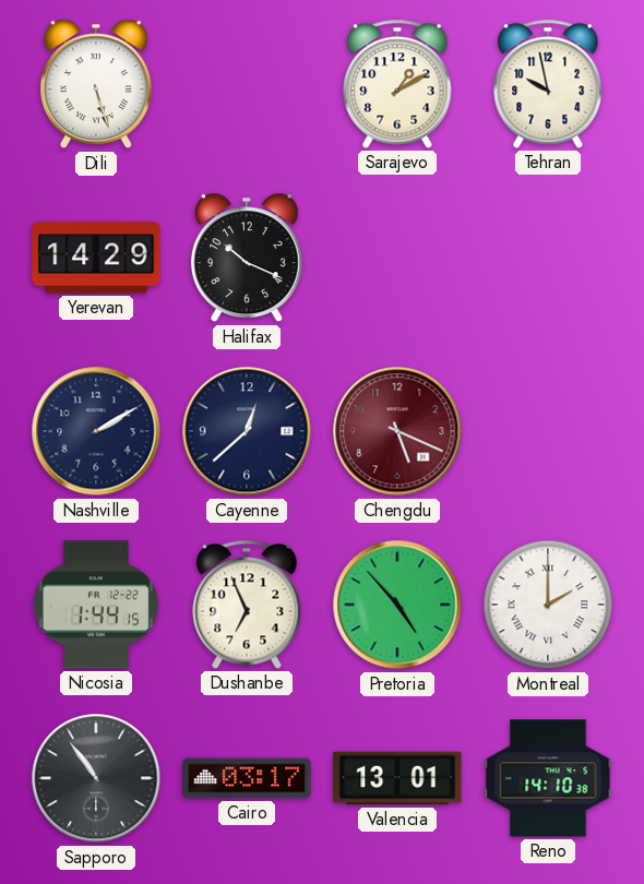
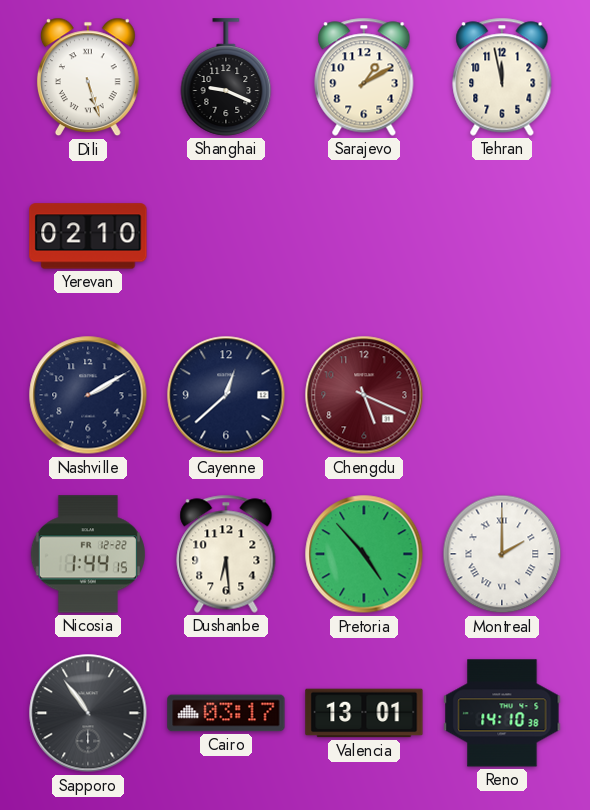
Shanghai: none -> 9:19
Tehran: 9:58 -> 11:58
Yerevan: 14:29 -> 02:10
Halifax: 10:19 -> none
Dushanbe: 6:56 -> 6:29
